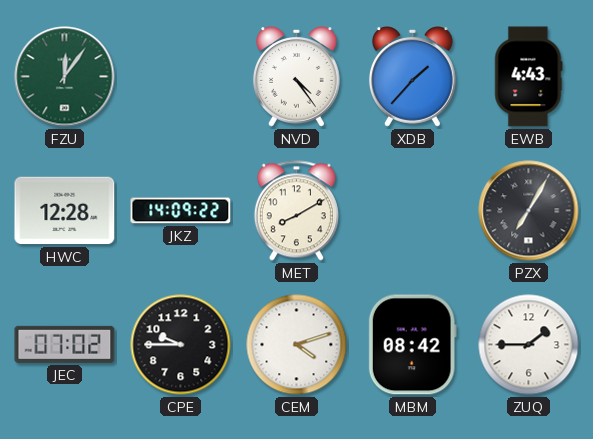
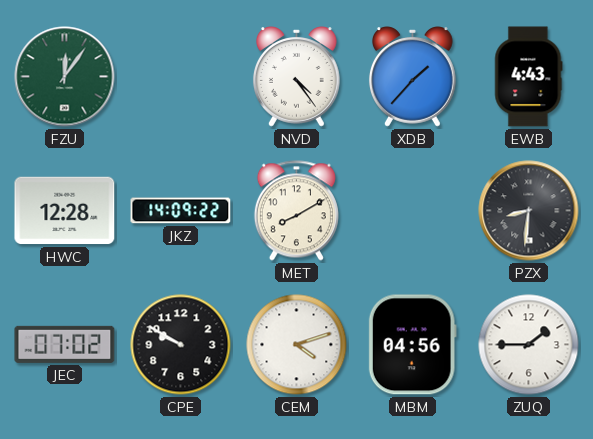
PZX: 7:05 -> 8:31
CPE: 9:45 -> 9:50
MBM: 08:42 -> 04:56
